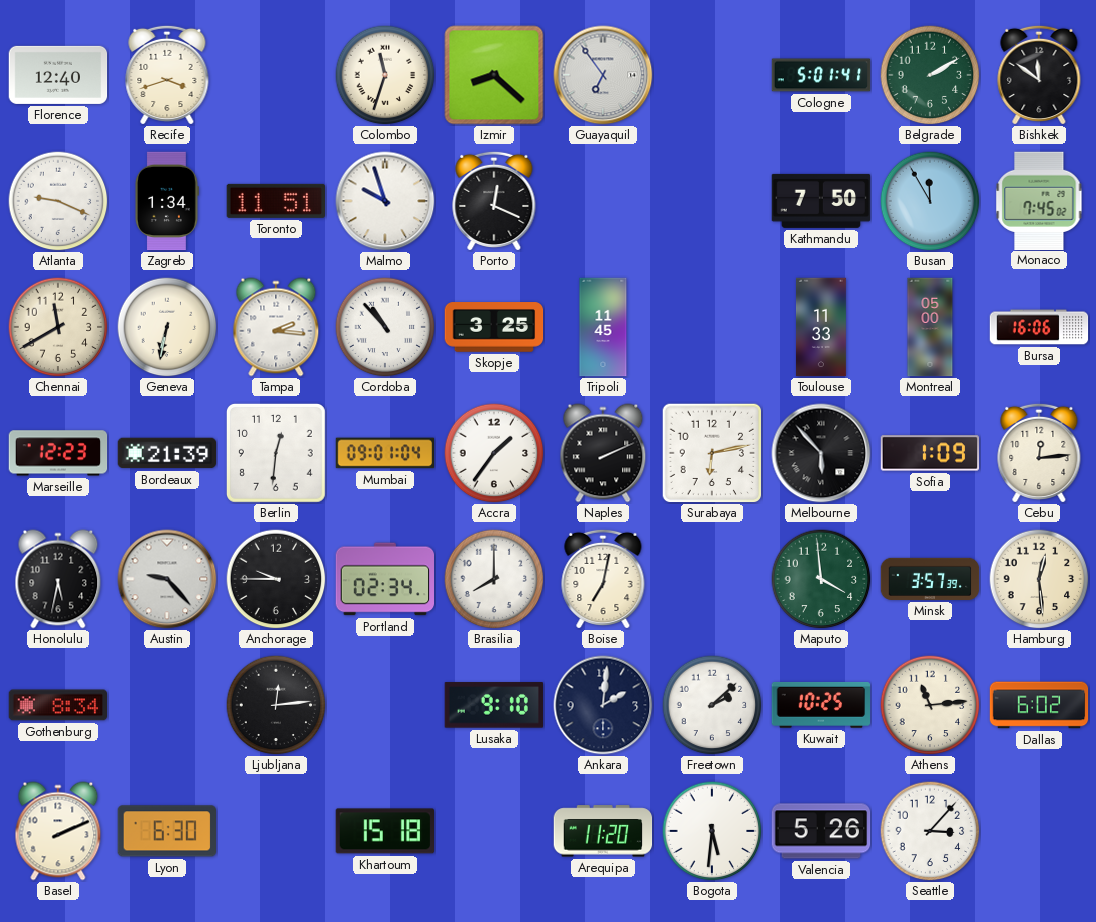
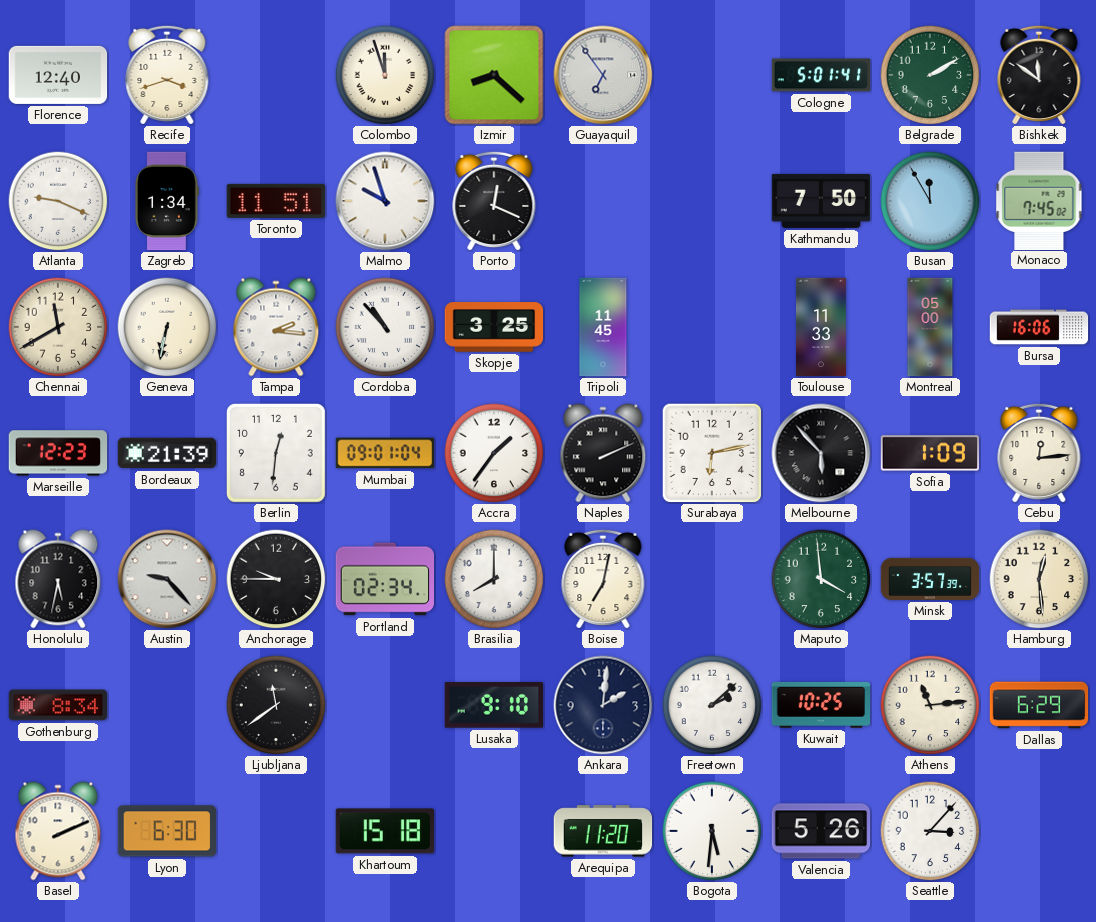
Colombo: 11:33 -> 11:57
Ljubljana: 12:14 -> 11:39
Dallas: 6:02 -> 6:29
